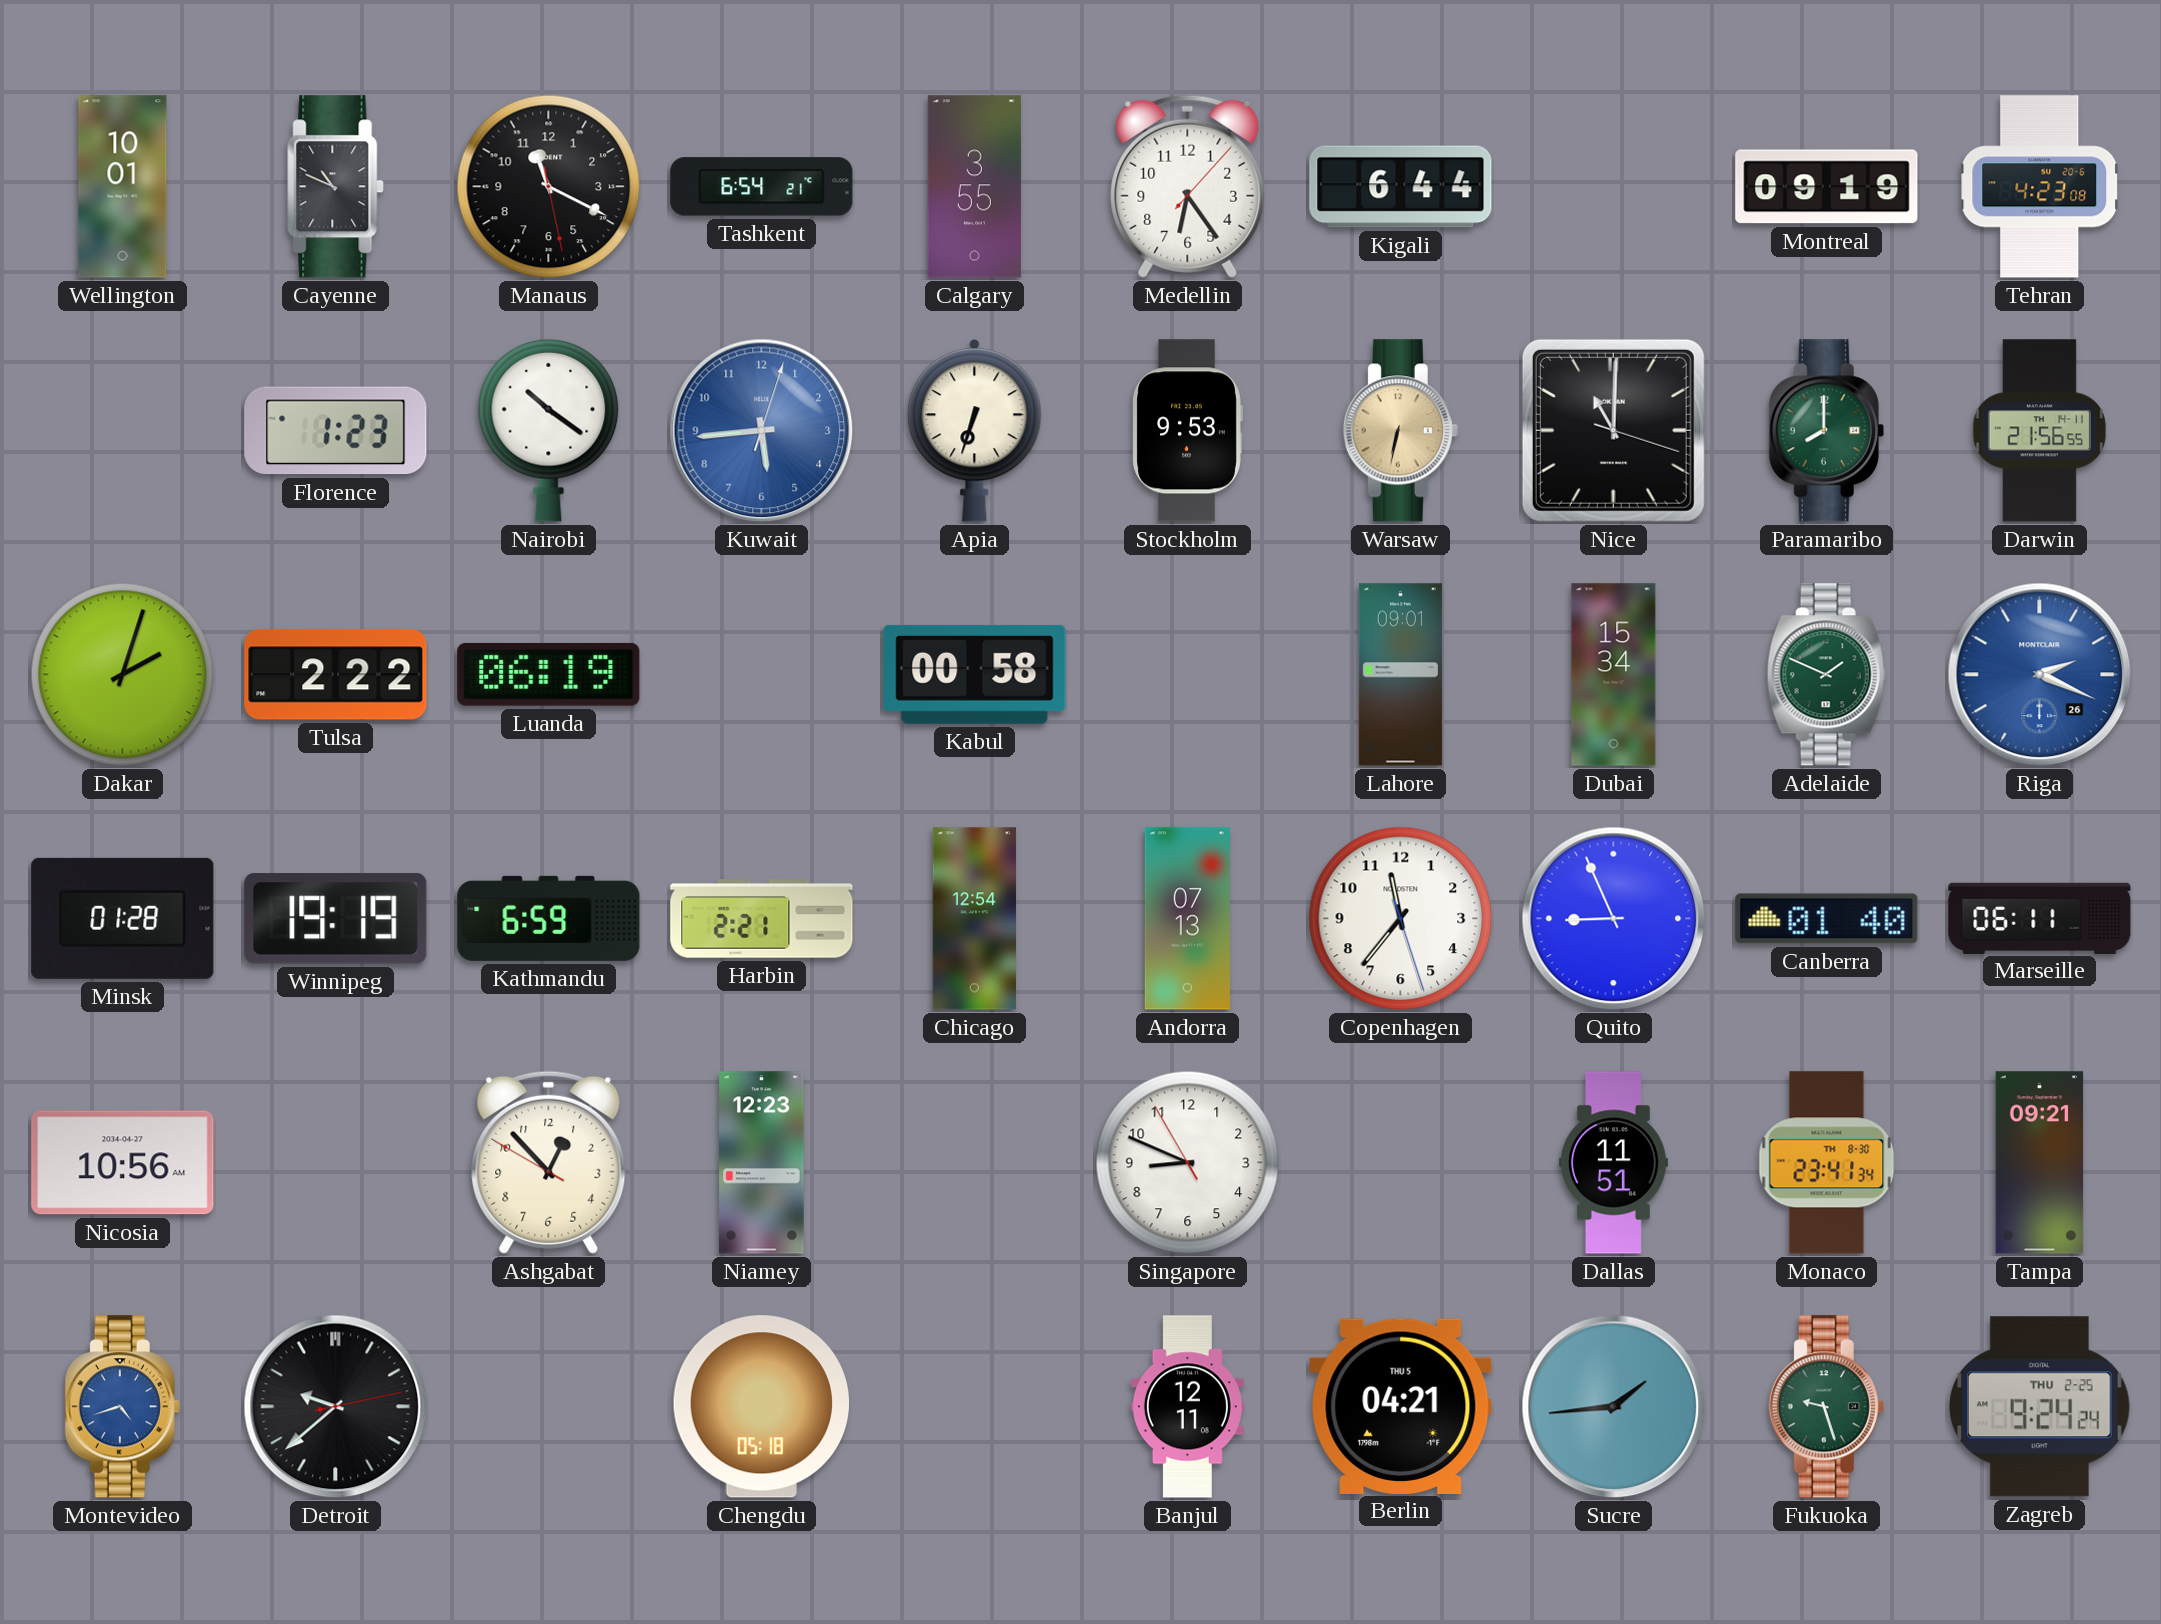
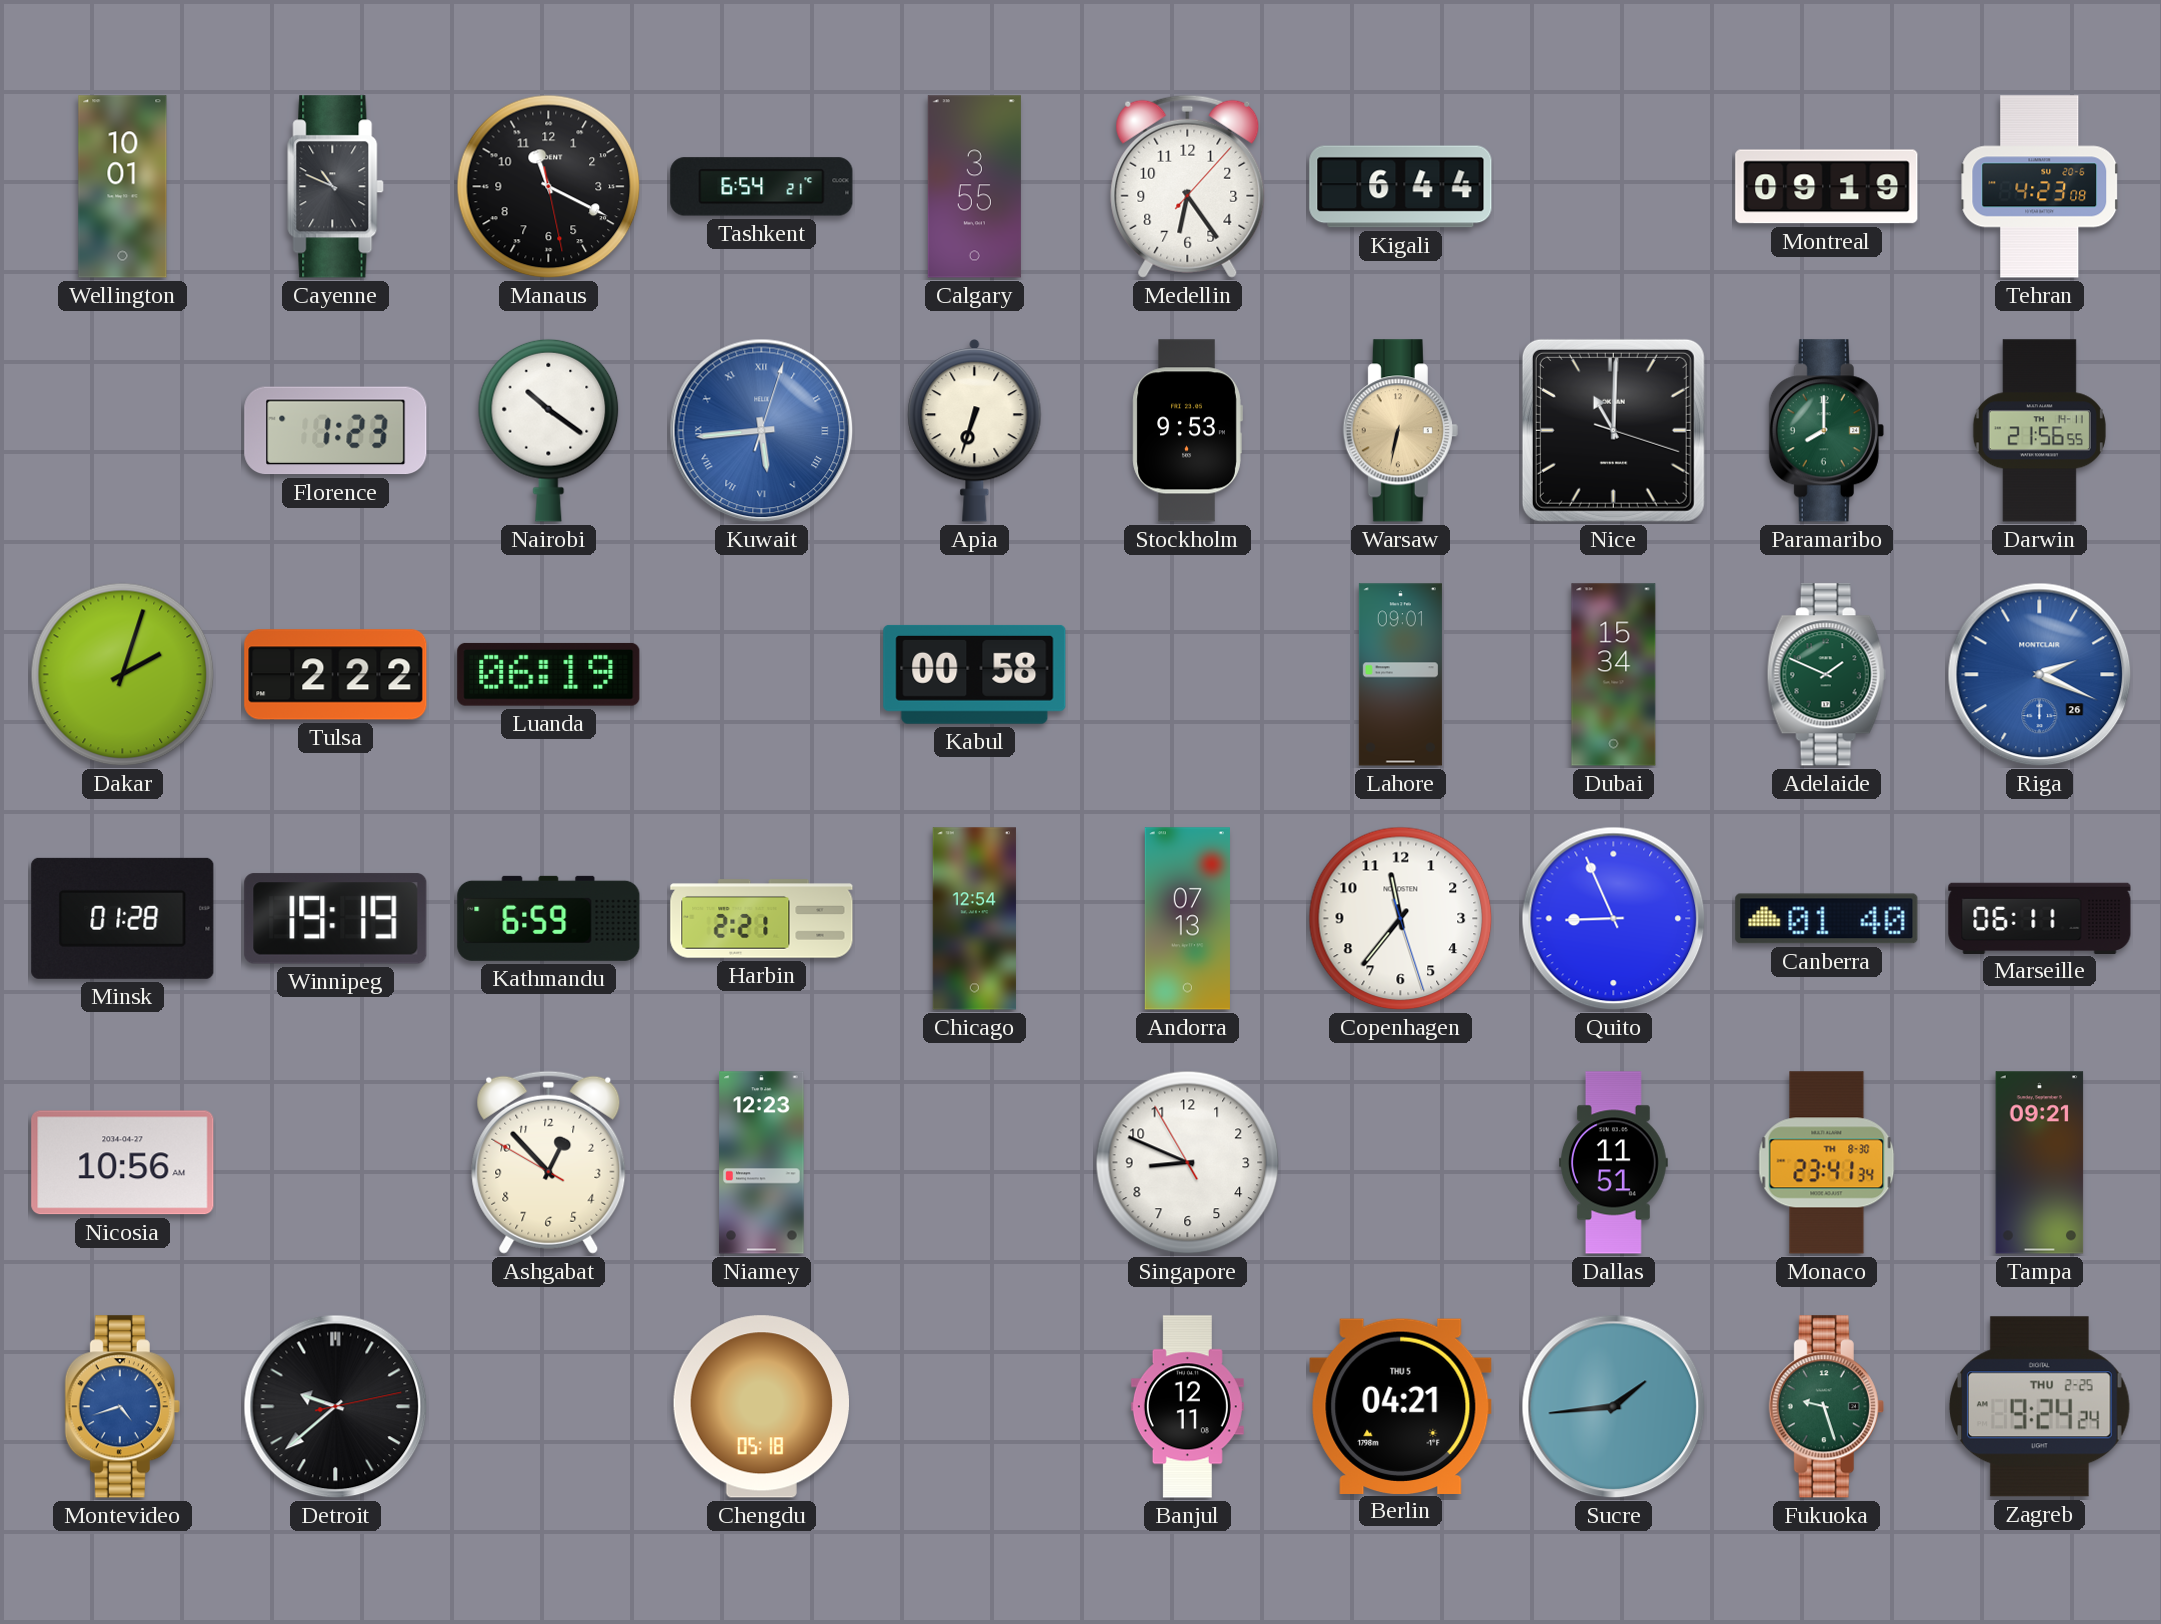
Kuwait numerals: Arabic -> Roman
